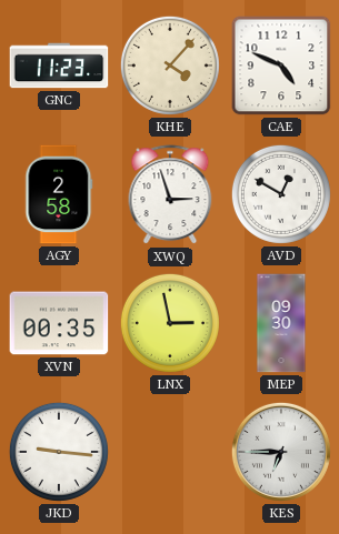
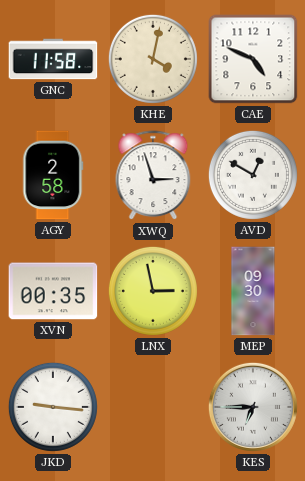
GNC: 11:23 -> 11:58
KHE: 4:07 -> 4:02
